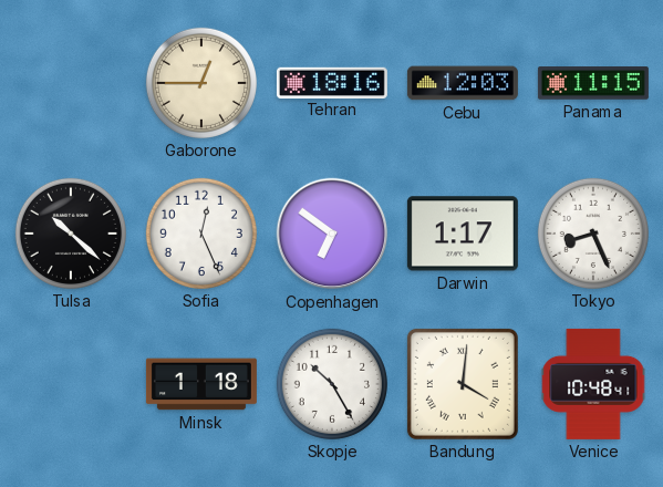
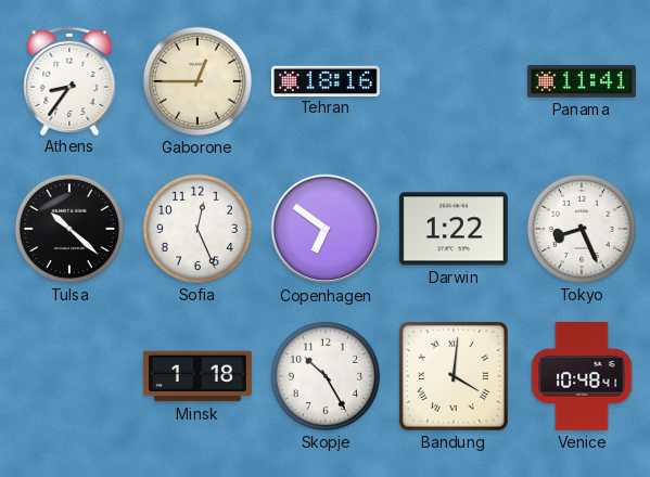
Athens: none -> 8:36
Cebu: 12:03 -> none
Panama: 11:15 -> 11:41
Darwin: 1:17 -> 1:22
